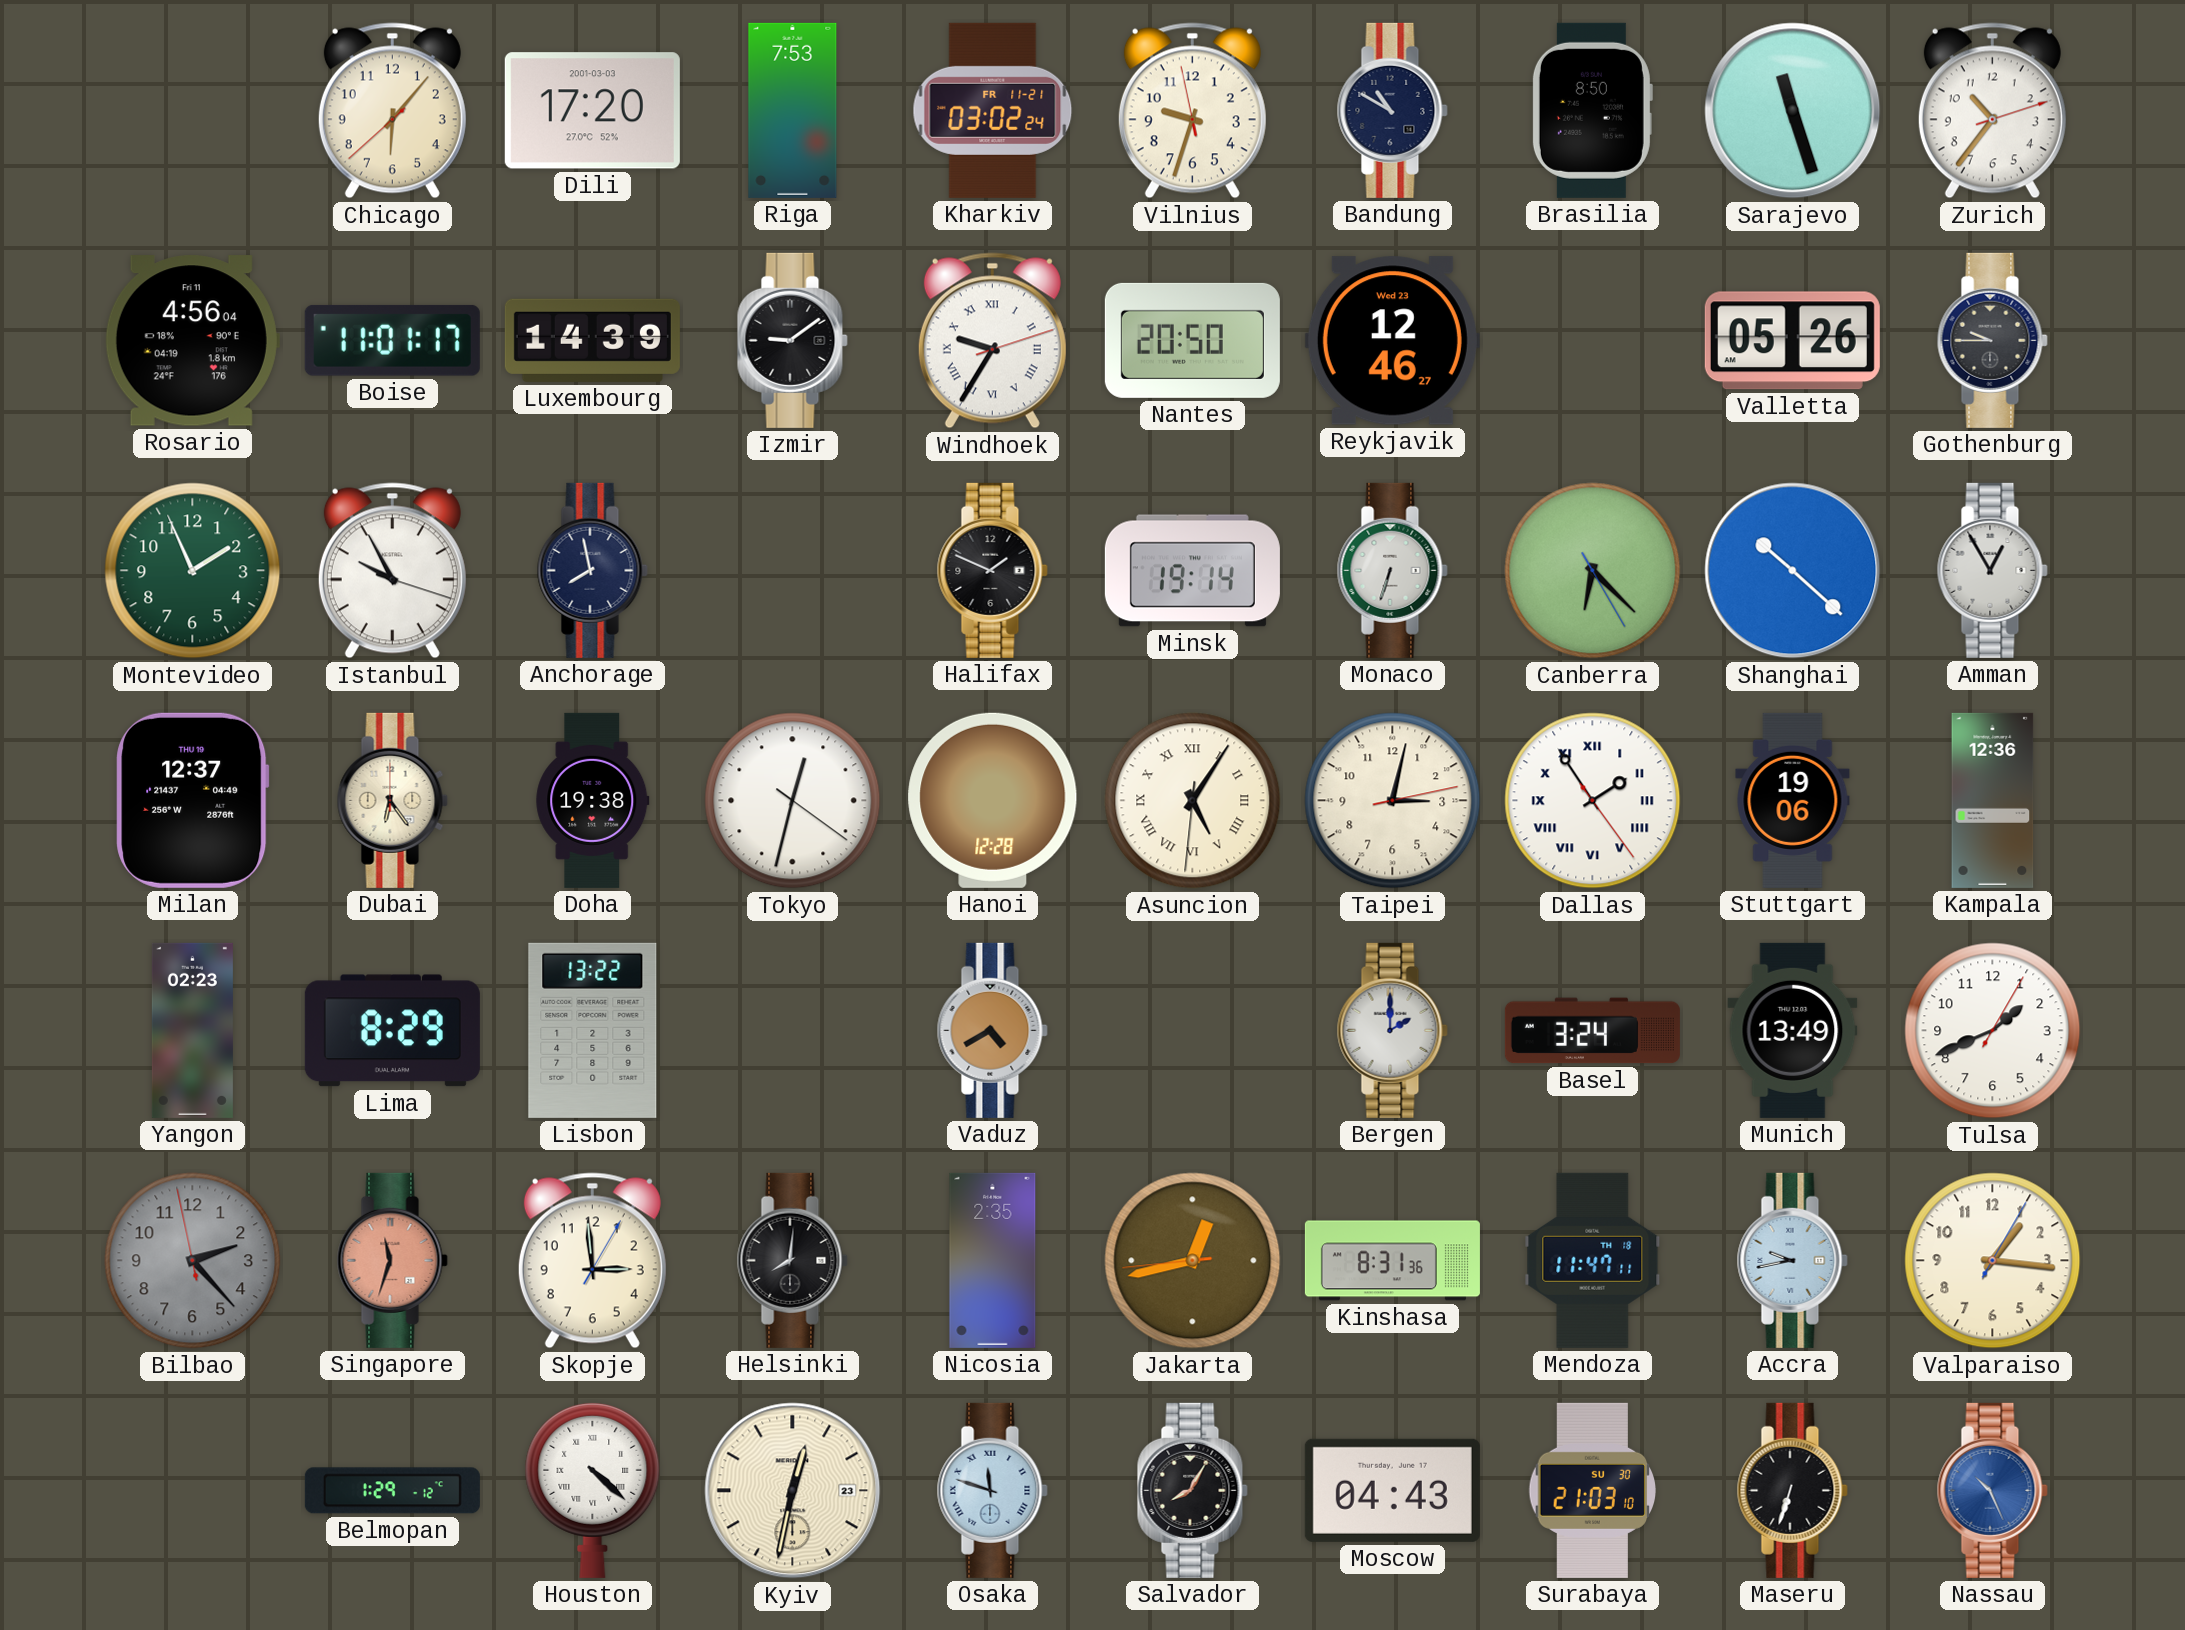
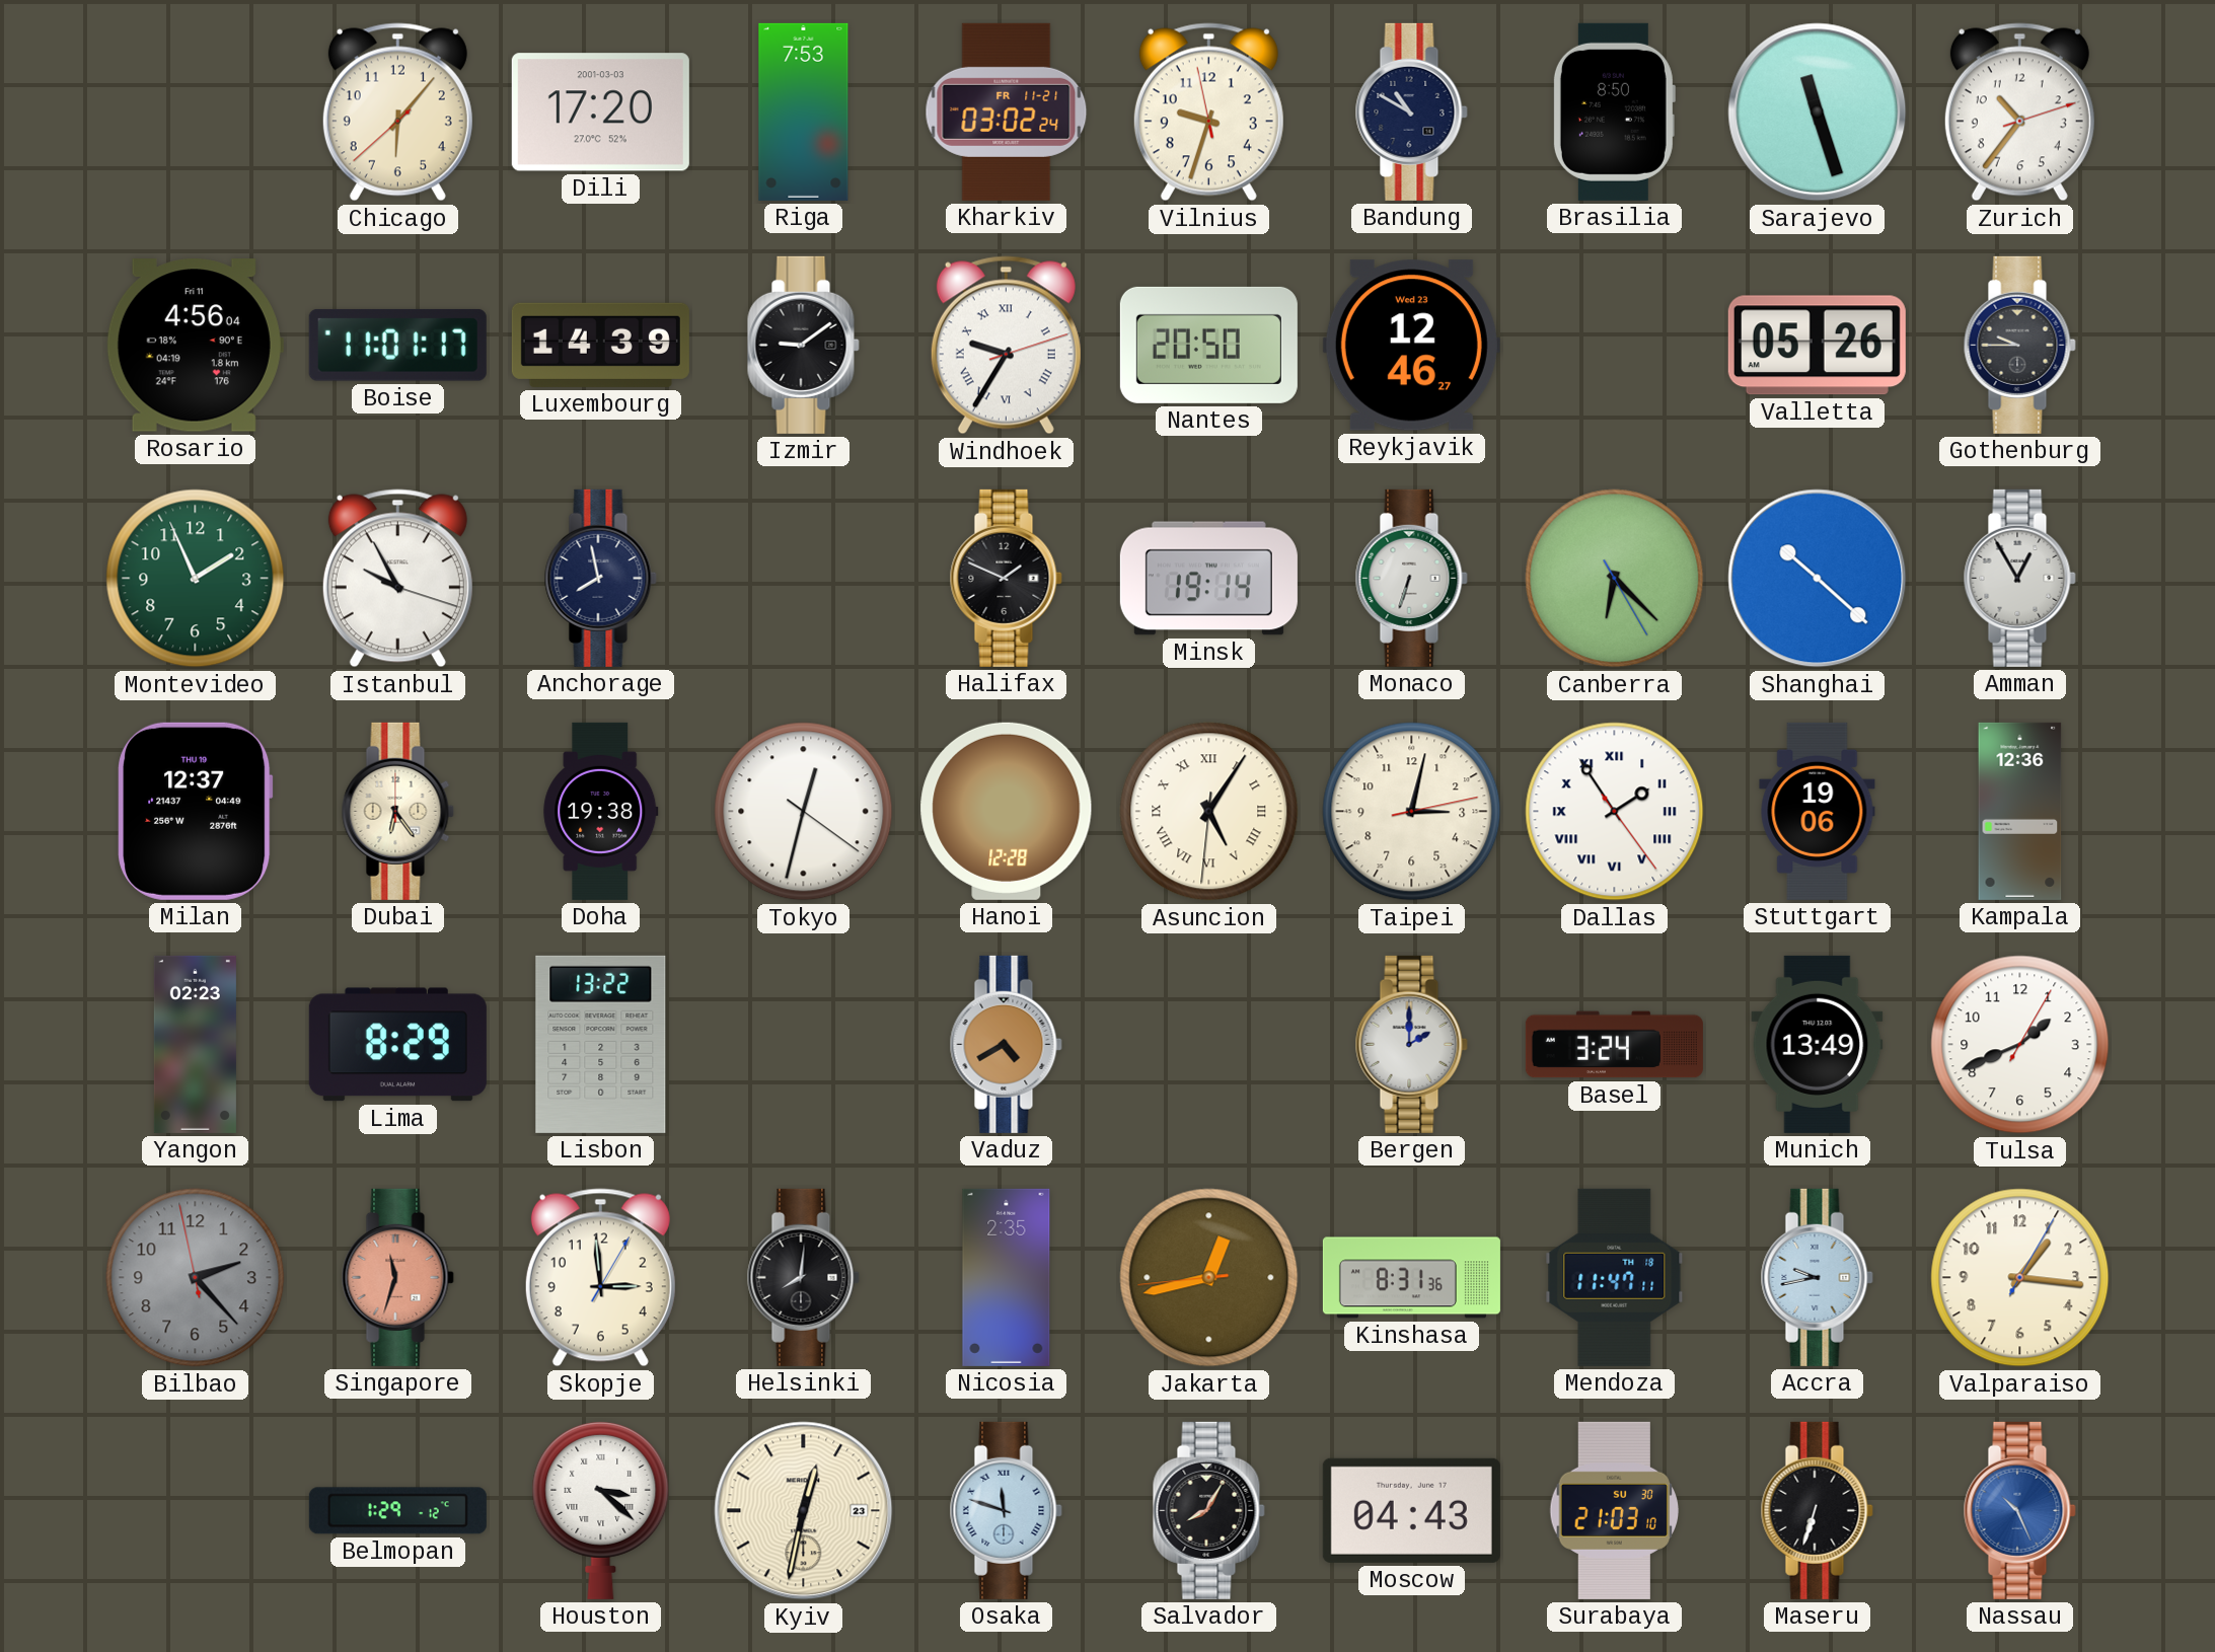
Houston: 4:22 -> 3:22
